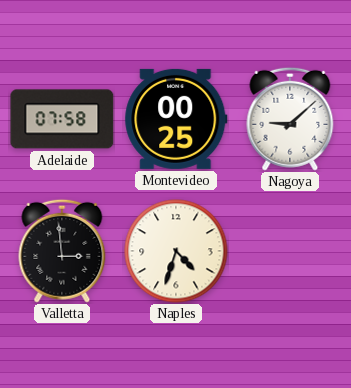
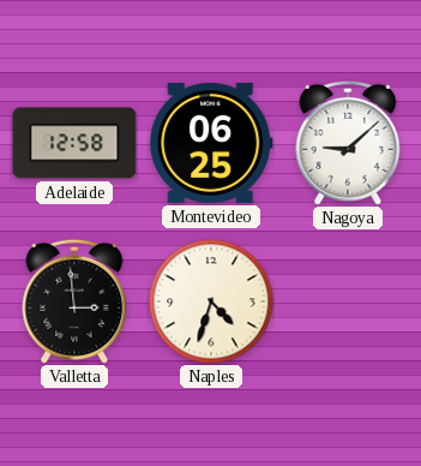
Adelaide: 07:58 -> 12:58
Montevideo: 00:25 -> 06:25
